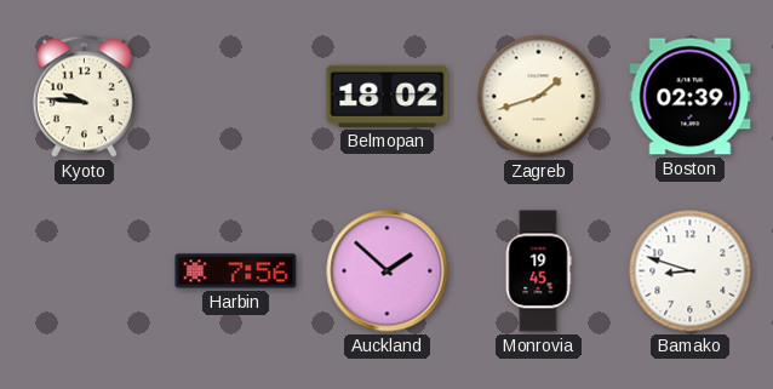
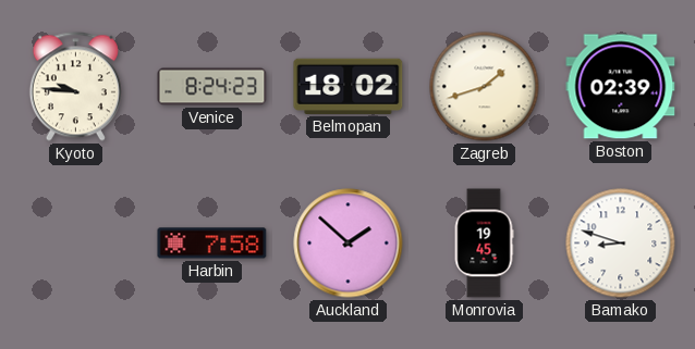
Venice: none -> 8:24
Harbin: 7:56 -> 7:58
